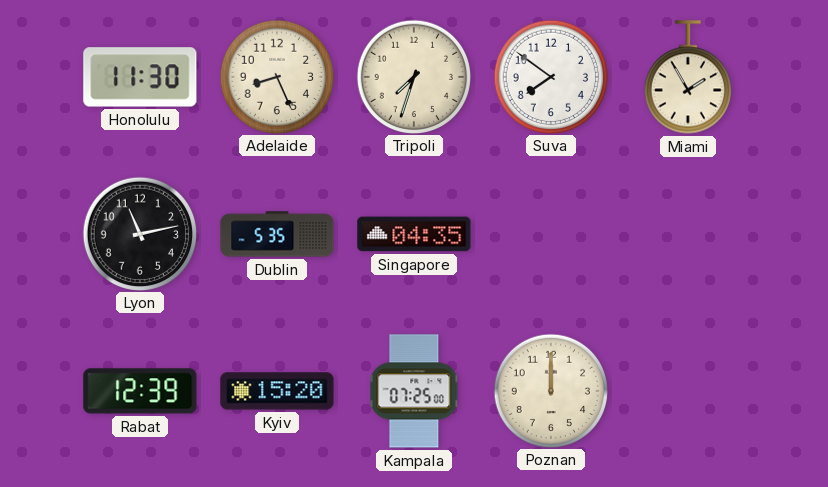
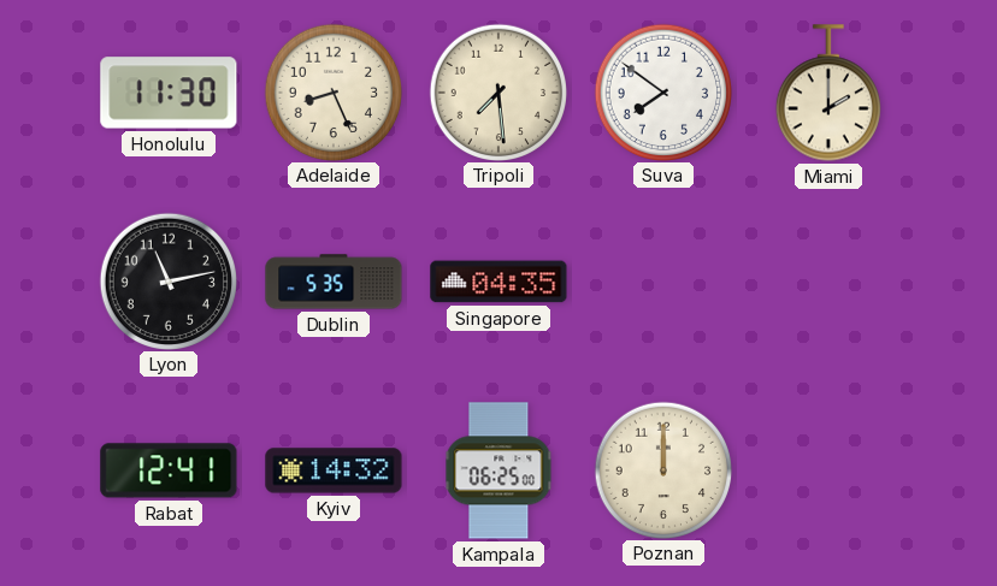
Tripoli: 7:33 -> 7:29
Miami: 1:55 -> 2:00
Rabat: 12:39 -> 12:41
Kyiv: 15:20 -> 14:32
Kampala: 07:25 -> 06:25
